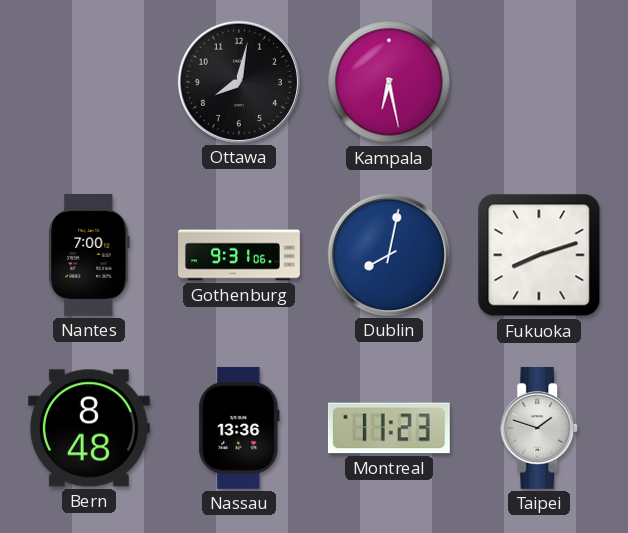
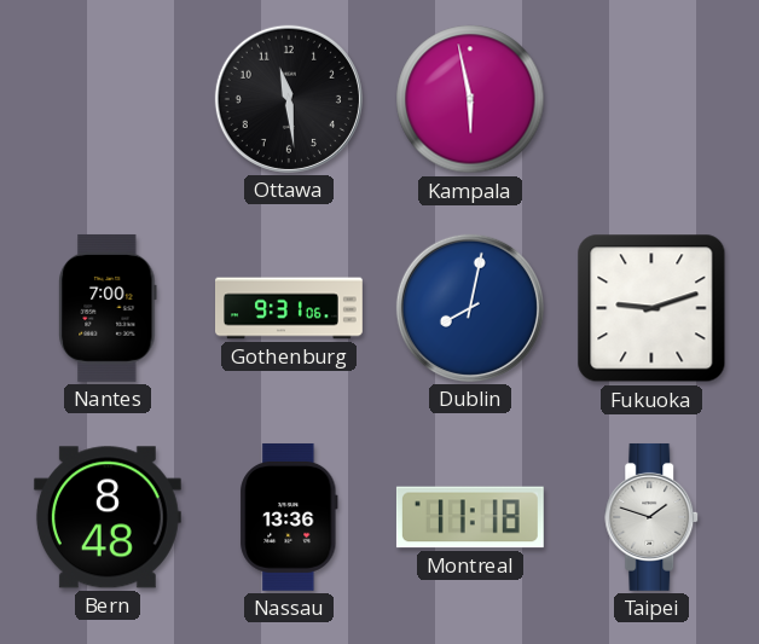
Ottawa: 8:02 -> 11:29
Kampala: 6:28 -> 5:58
Fukuoka: 8:12 -> 9:12
Montreal: 11:23 -> 11:18
